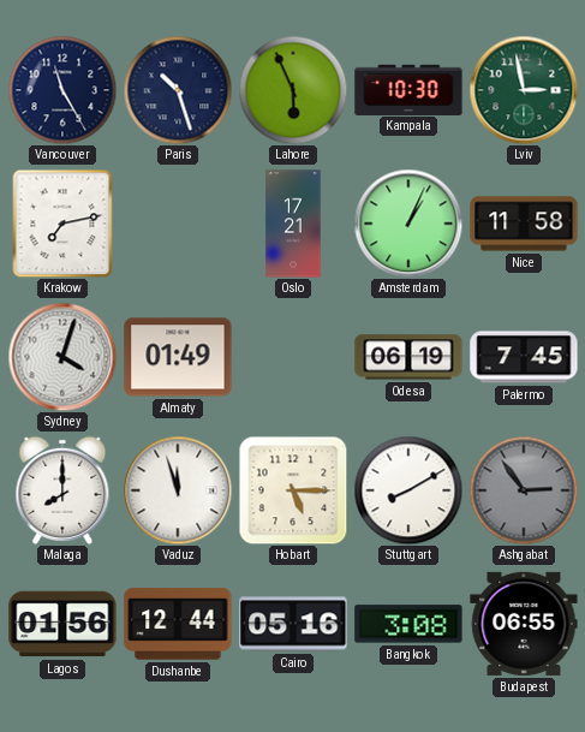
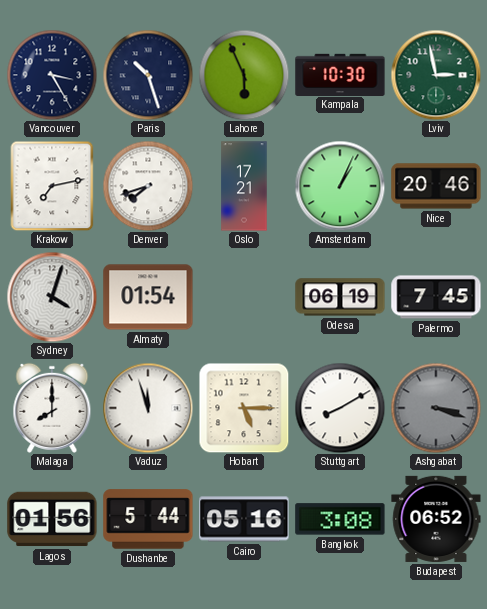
Vancouver: 11:25 -> 3:25
Denver: none -> 7:42
Nice: 11:58 -> 20:46
Almaty: 01:49 -> 01:54
Ashgabat: 2:54 -> 3:18
Dushanbe: 12:44 -> 5:44
Budapest: 06:55 -> 06:52
